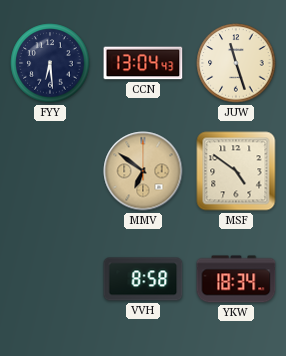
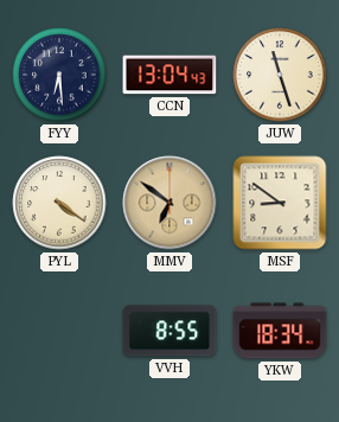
PYL: none -> 4:21
MSF: 4:51 -> 8:51
VVH: 8:58 -> 8:55
